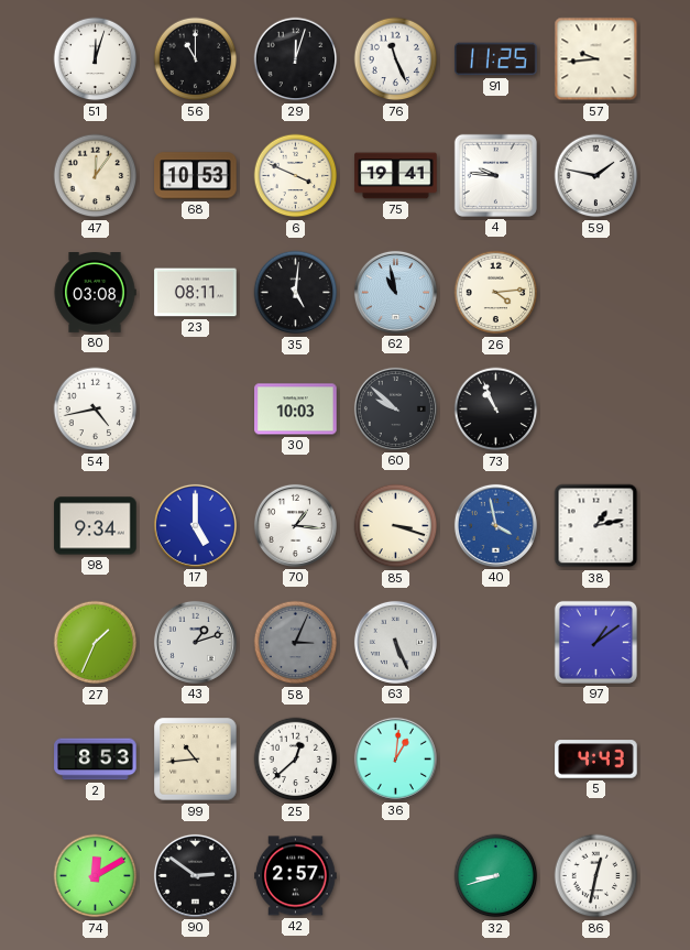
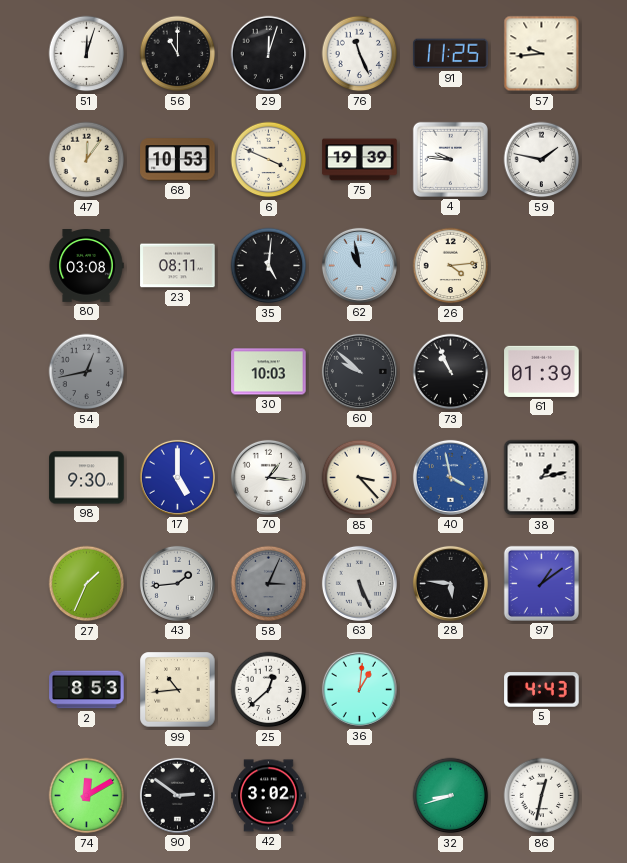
75: 19:41 -> 19:39
54: 4:43 -> 12:43
54 dial: white -> grey
61: none -> 01:39
98: 9:34 -> 9:30
85: 3:18 -> 3:23
43: 1:12 -> 1:44
28: none -> 5:46
42: 2:57 -> 3:02
